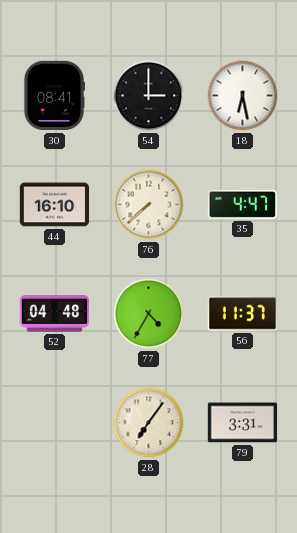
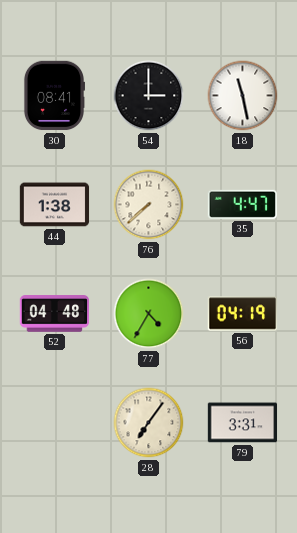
18: 6:28 -> 11:28
44: 16:10 -> 1:38
56: 11:37 -> 04:19
